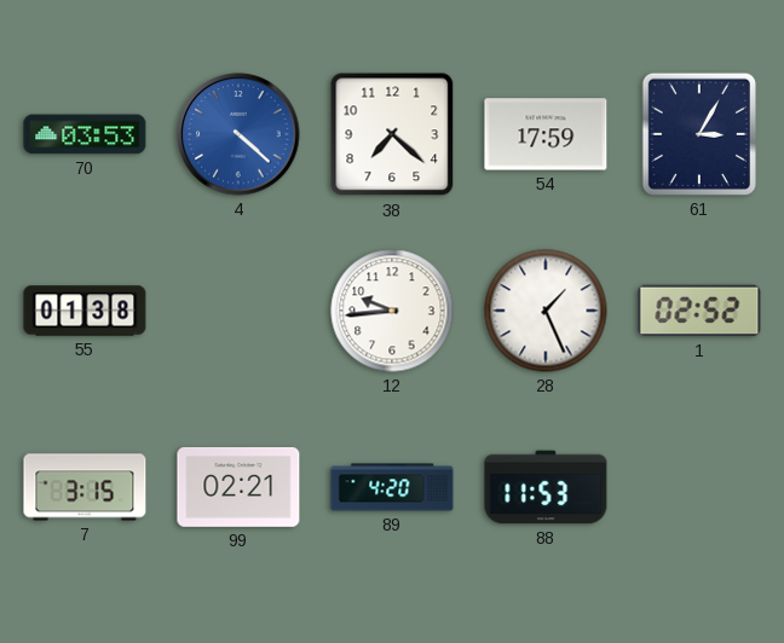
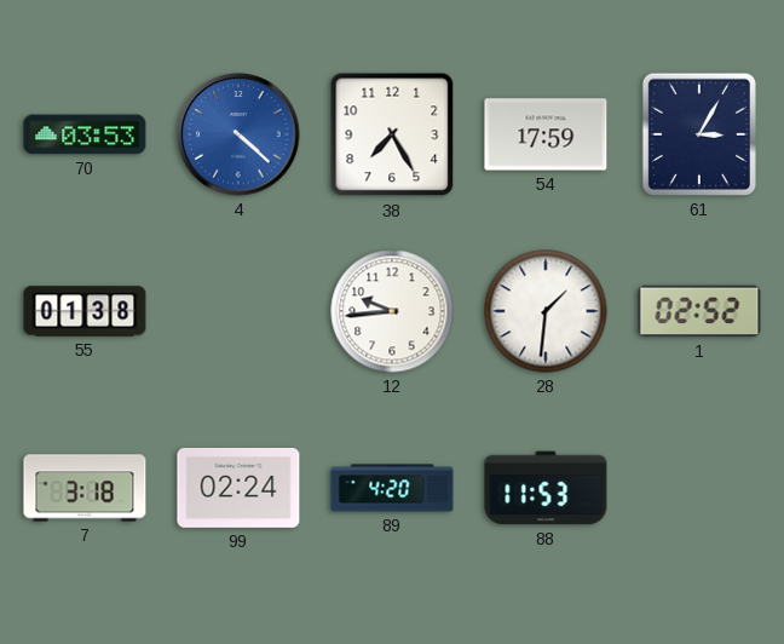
38: 7:22 -> 7:25
28: 1:26 -> 1:31
7: 3:15 -> 3:18
99: 02:21 -> 02:24
